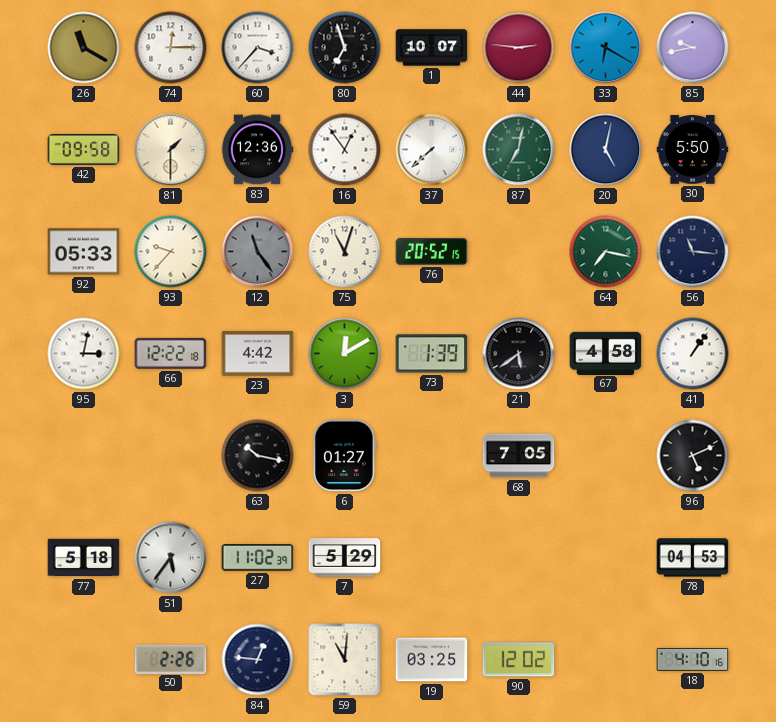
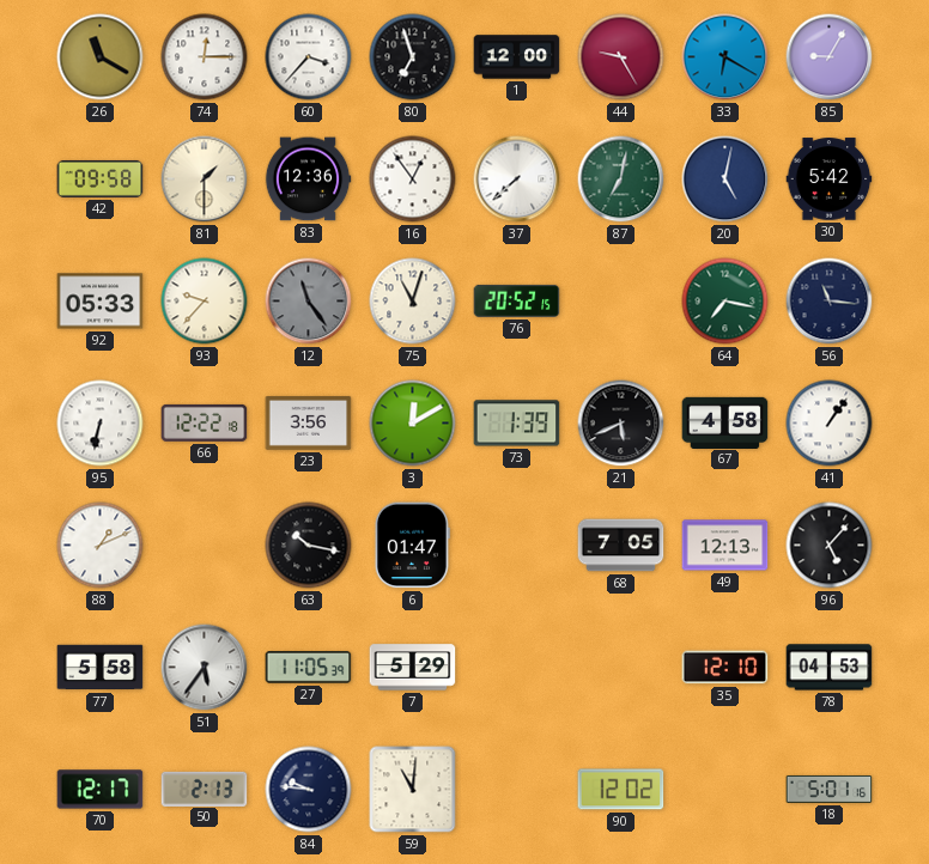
1: 10:07 -> 12:00
44: 2:46 -> 9:25
85: 9:43 -> 9:05
30: 5:50 -> 5:42
95: 3:02 -> 6:32
23: 4:42 -> 3:56
21: 5:39 -> 5:41
88: none -> 1:11
6: 01:27 -> 01:47
49: none -> 12:13
96: 5:11 -> 5:07
77: 5:18 -> 5:58
27: 11:02 -> 11:05
35: none -> 12:10
70: none -> 12:17
50: 2:26 -> 2:13
84: 12:46 -> 9:46
19: 03:25 -> none
18: 4:10 -> 5:01
